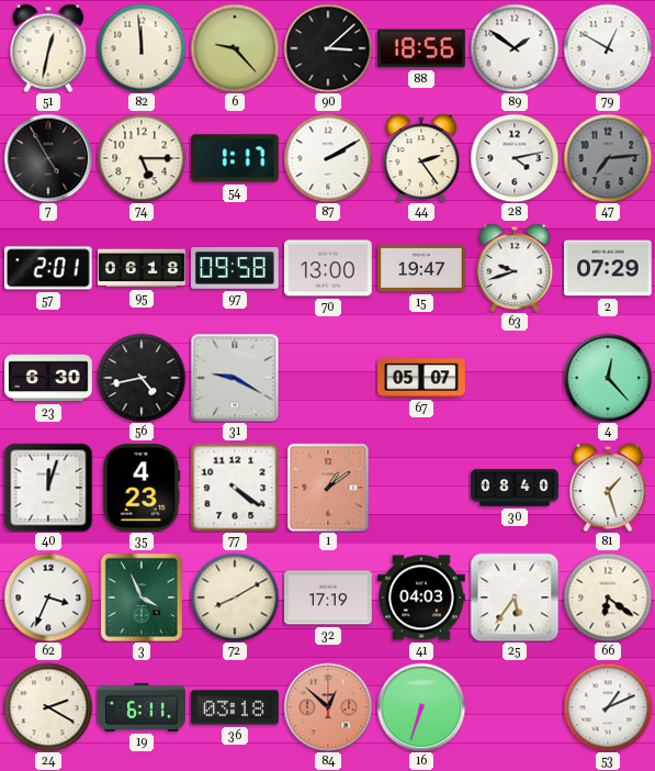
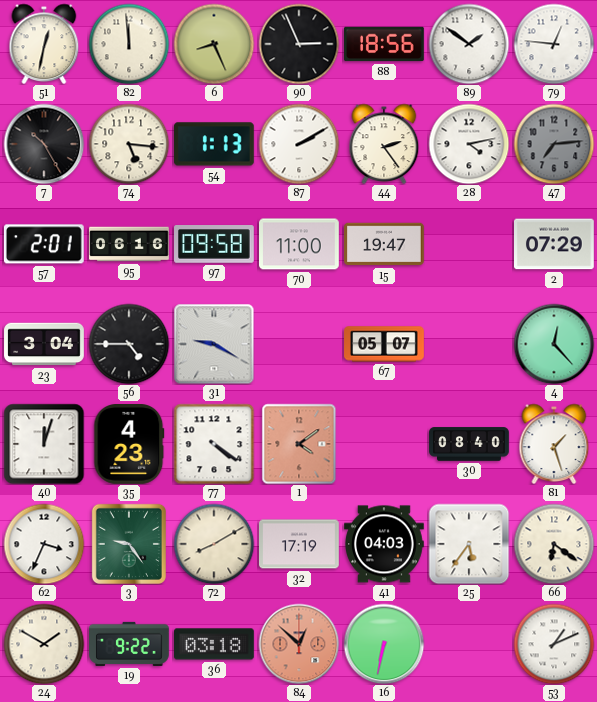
6: 9:23 -> 8:26
90: 3:08 -> 2:56
79: 12:50 -> 12:46
7: 4:55 -> 10:25
74: 5:15 -> 5:16
54: 1:17 -> 1:13
95: 06:18 -> 06:16
70: 13:00 -> 11:00
63: 9:42 -> none
23: 6:30 -> 3:04
56: 4:43 -> 4:45
1: 1:09 -> 4:09
3: 3:56 -> 9:24
24: 2:20 -> 1:50
19: 6:11 -> 9:22
16: 6:33 -> 6:32
